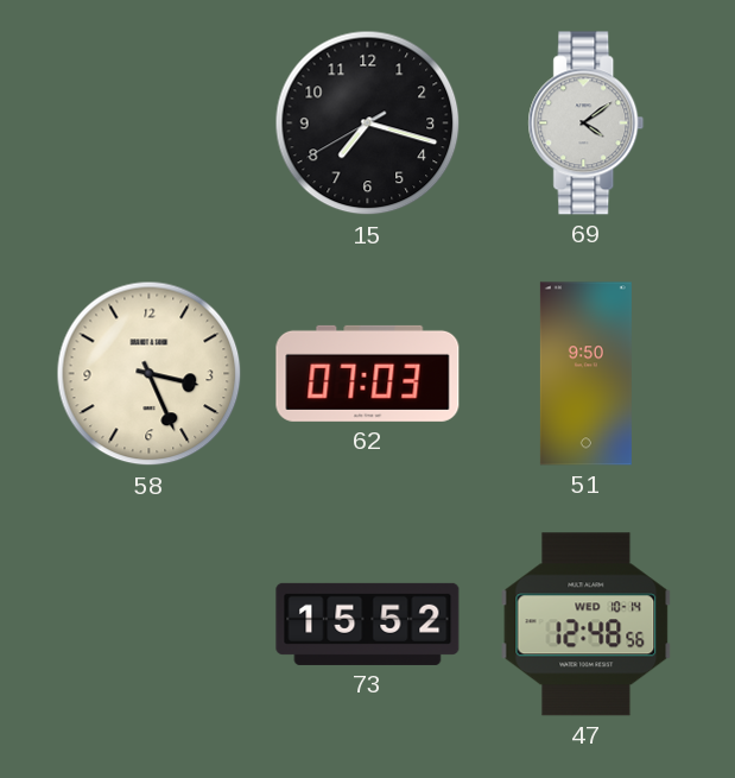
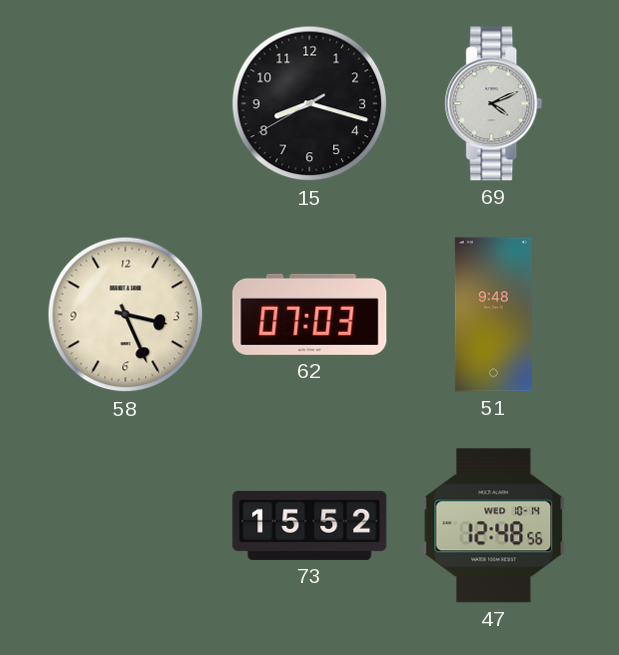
15: 7:17 -> 8:17
69: 4:09 -> 4:11
51: 9:50 -> 9:48
